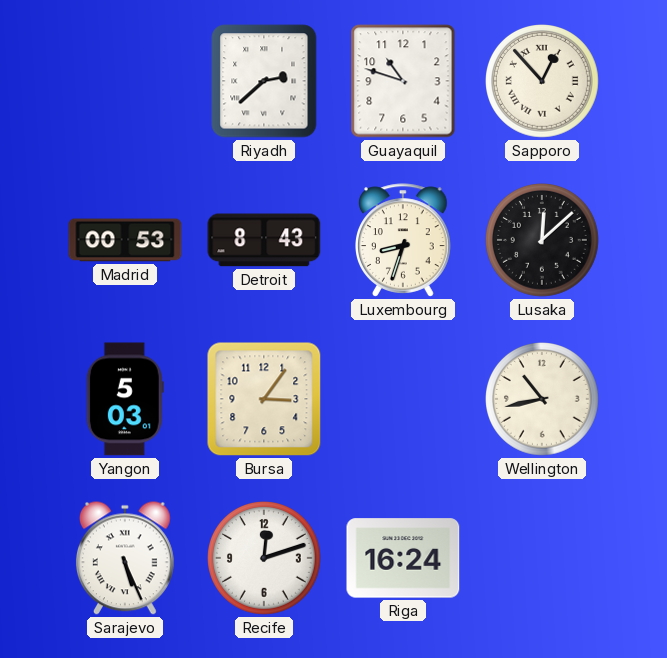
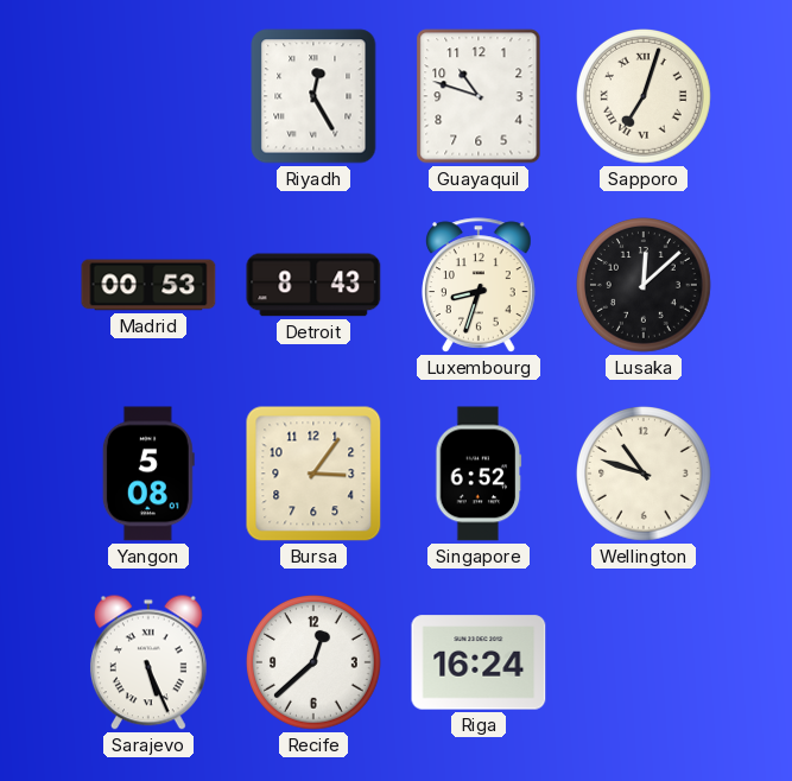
Riyadh: 2:38 -> 12:25
Sapporo: 12:53 -> 7:03
Yangon: 5:03 -> 5:08
Singapore: none -> 6:52
Wellington: 10:43 -> 10:48
Recife: 12:12 -> 12:38
